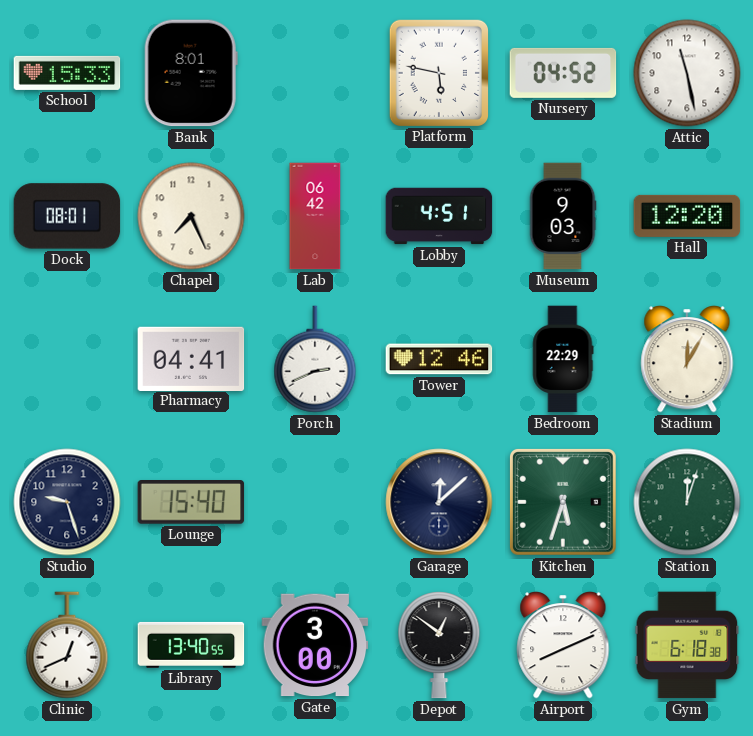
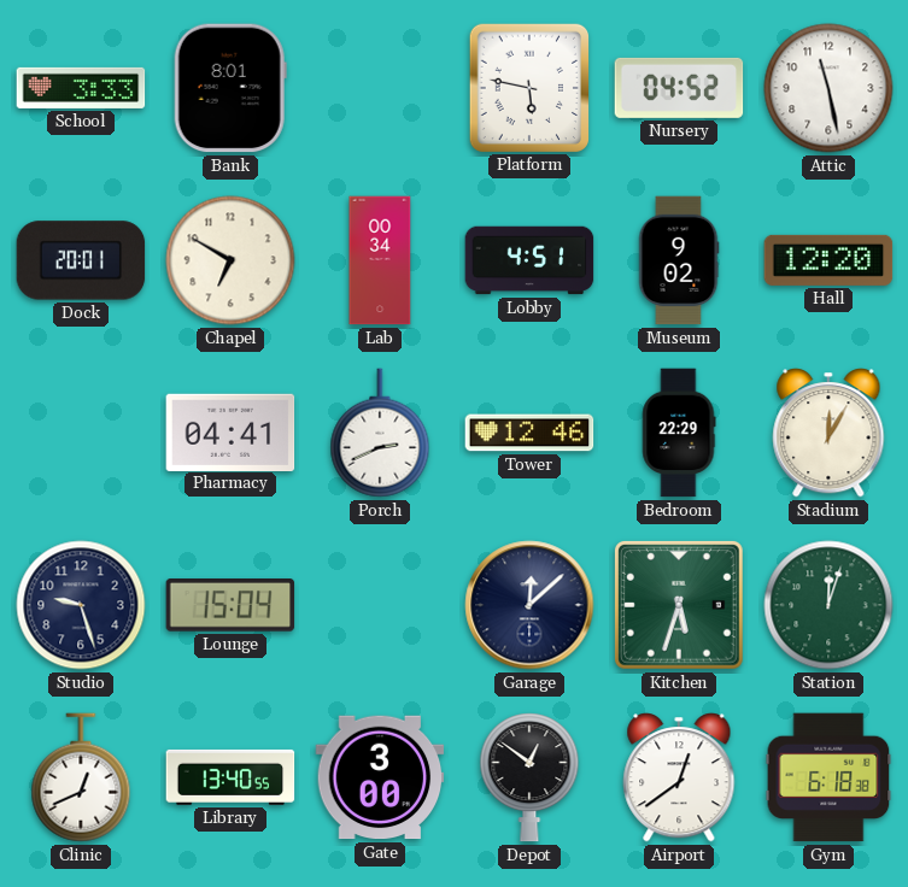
School: 15:33 -> 3:33
Dock: 08:01 -> 20:01
Chapel: 7:26 -> 6:50
Lab: 06:42 -> 00:34
Museum: 9:03 -> 9:02
Lounge: 15:40 -> 15:04
Airport: 8:11 -> 12:39
